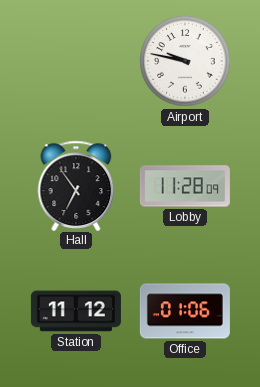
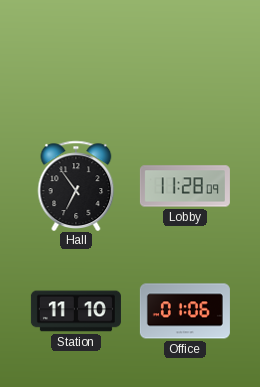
Airport: 9:47 -> none
Station: 11:12 -> 11:10
